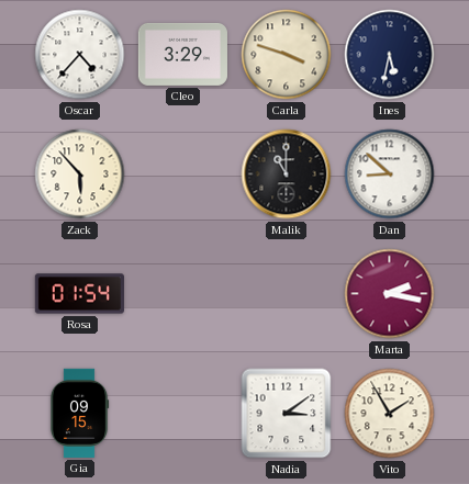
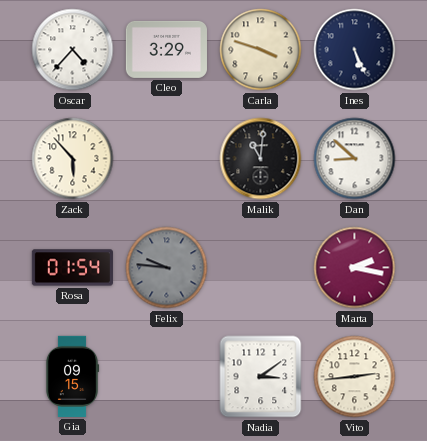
Ines: 5:32 -> 5:26
Malik: 11:00 -> 11:01
Felix: none -> 9:46
Vito: 1:55 -> 2:44
